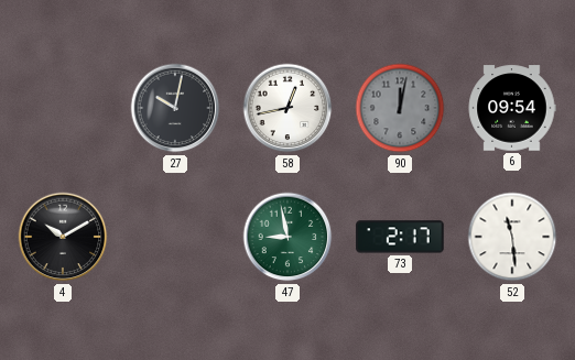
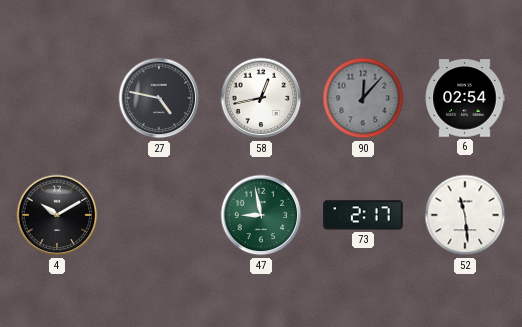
27: 10:02 -> 4:47
90: 12:02 -> 12:07
6: 09:54 -> 02:54
